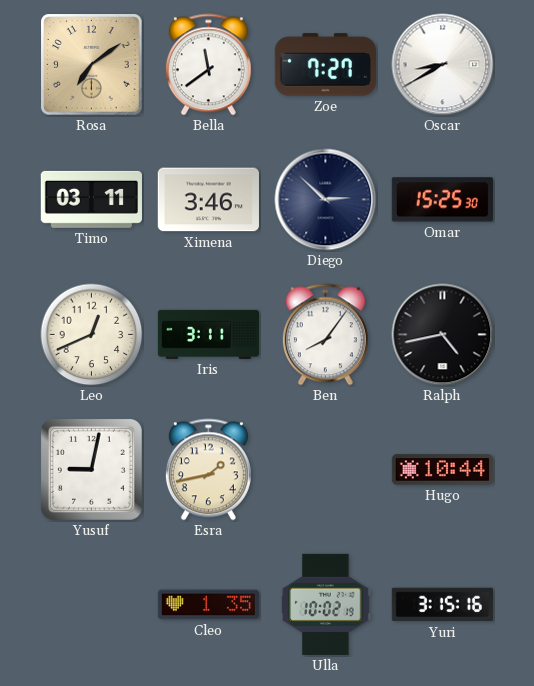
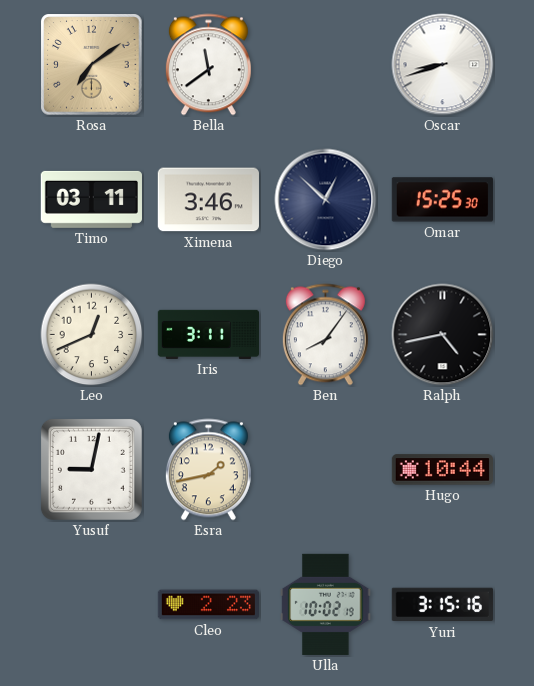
Zoe: 7:27 -> none
Oscar: 8:40 -> 8:42
Diego: 2:52 -> 12:52
Cleo: 1:35 -> 2:23
